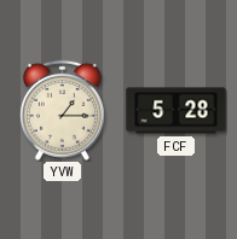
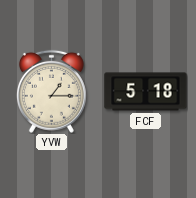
FCF: 5:28 -> 5:18
